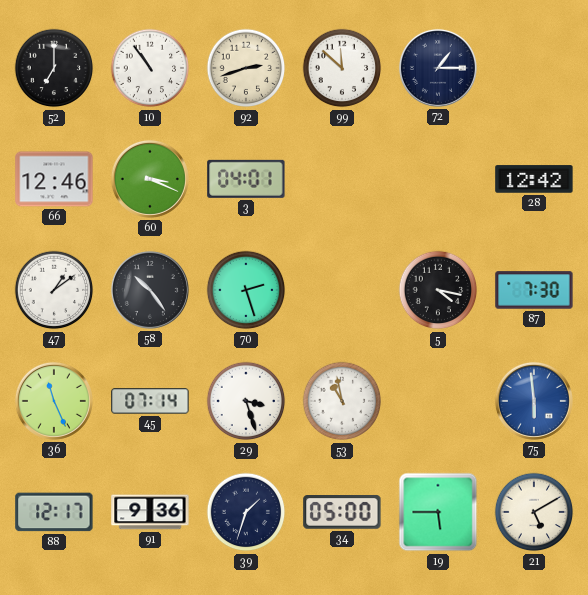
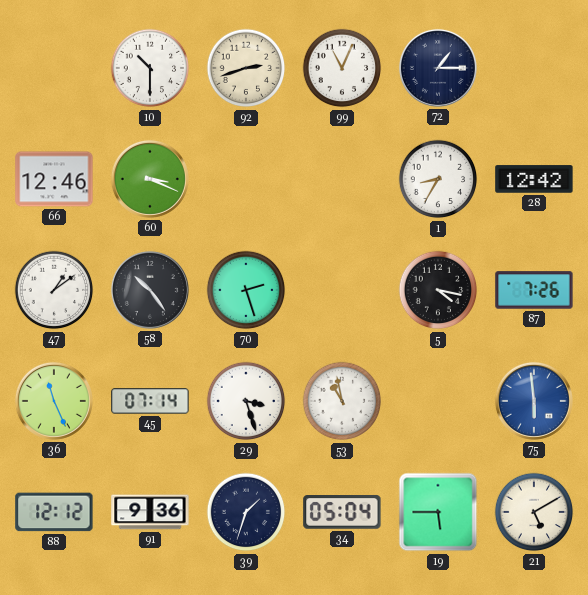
52: 7:00 -> none
10: 10:54 -> 10:30
99: 11:52 -> 11:04
3: 04:01 -> none
1: none -> 8:35
87: 7:30 -> 7:26
88: 12:17 -> 12:12
34: 05:00 -> 05:04
